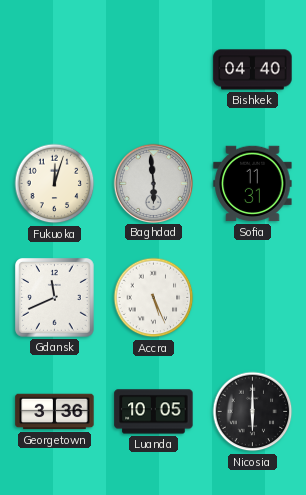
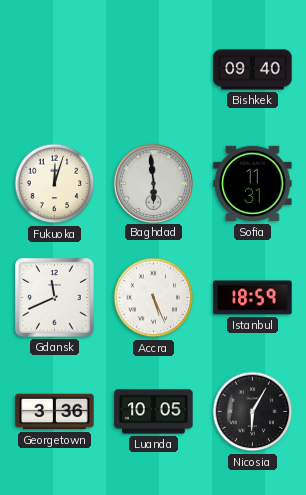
Bishkek: 04:40 -> 09:40
Istanbul: none -> 18:59
Nicosia: 6:00 -> 6:05
